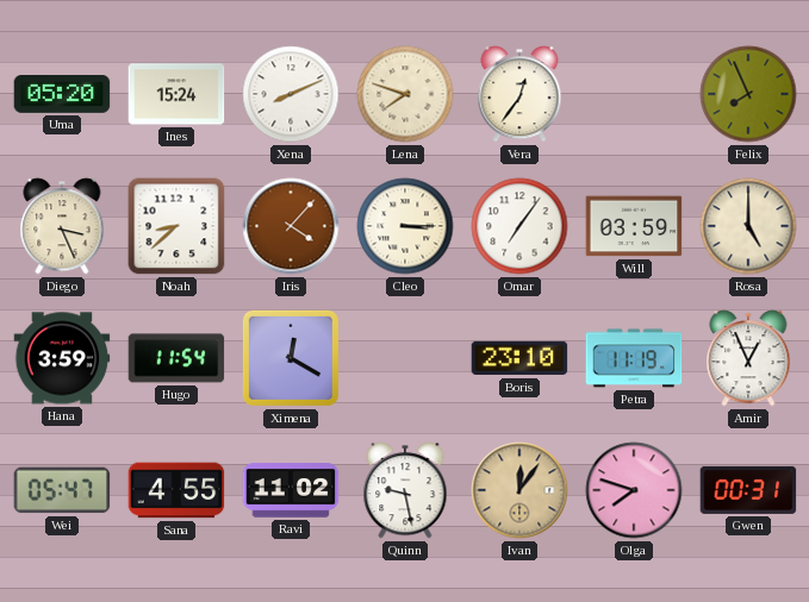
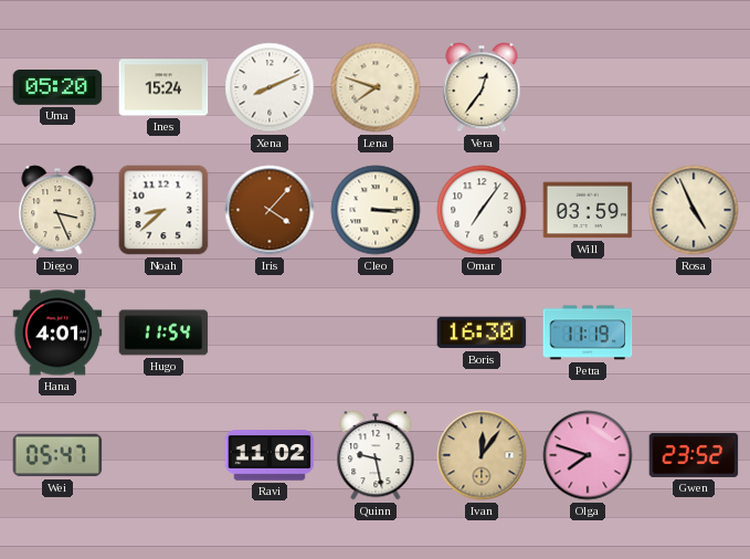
Felix: 7:56 -> none
Rosa: 5:00 -> 4:56
Hana: 3:59 -> 4:01
Ximena: 12:20 -> none
Boris: 23:10 -> 16:30
Amir: 12:56 -> none
Sana: 4:55 -> none
Gwen: 00:31 -> 23:52
